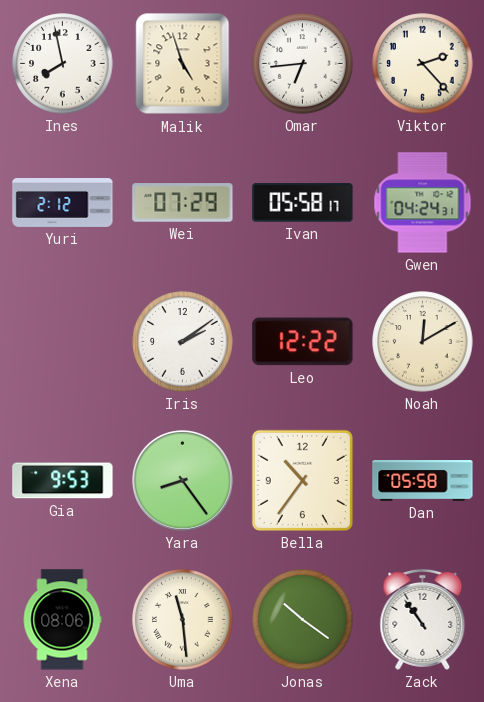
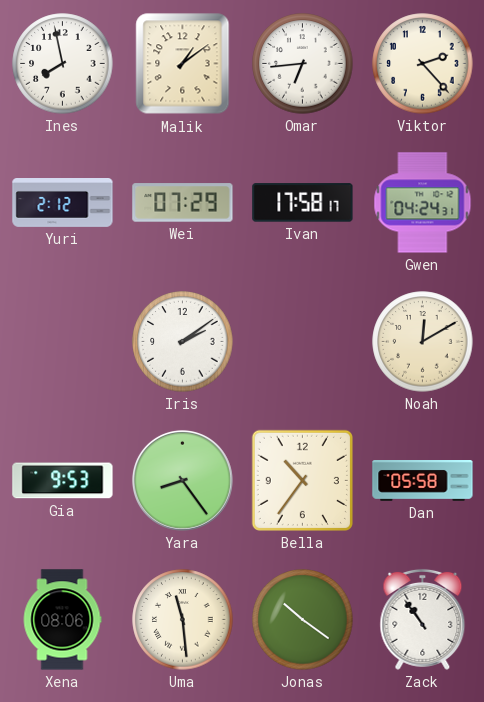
Malik: 4:57 -> 1:09
Ivan: 05:58 -> 17:58
Leo: 12:22 -> none
